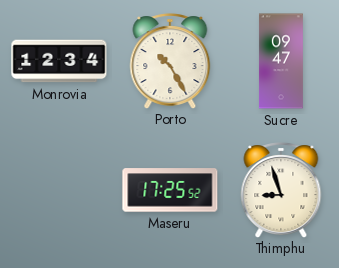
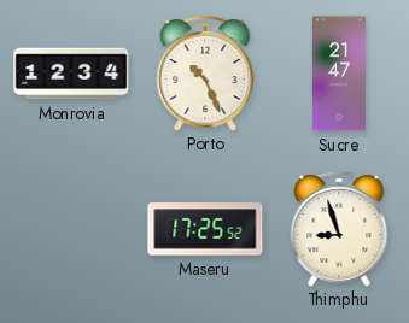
Porto: 10:25 -> 10:26
Sucre: 09:47 -> 21:47
